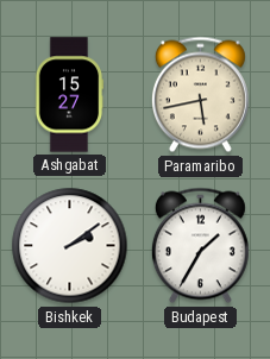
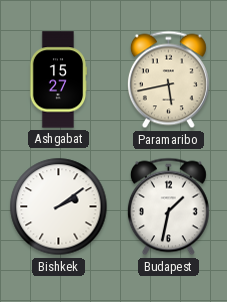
Budapest: 1:35 -> 1:32
